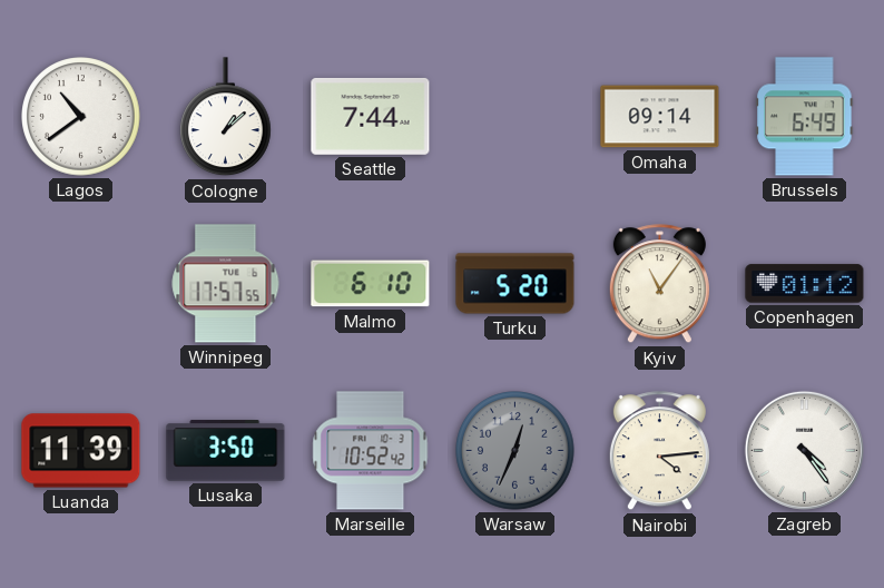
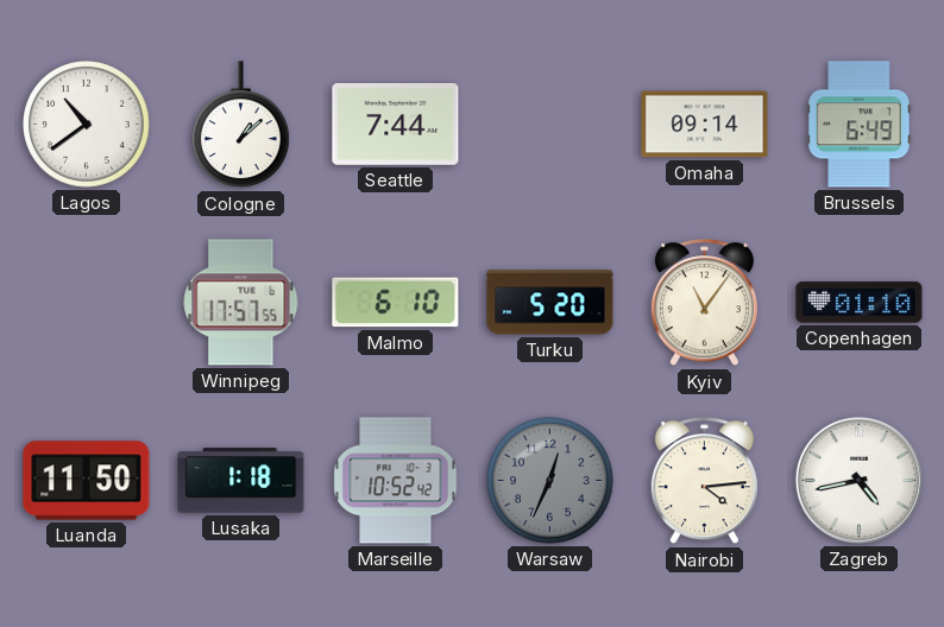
Copenhagen: 01:12 -> 01:10
Luanda: 11:39 -> 11:50
Lusaka: 3:50 -> 1:18
Zagreb: 4:24 -> 4:43
